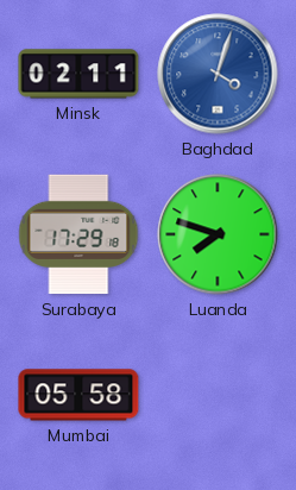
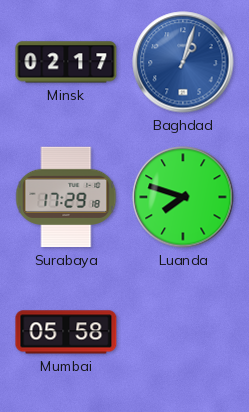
Minsk: 02:11 -> 02:17
Baghdad: 4:03 -> 1:03
